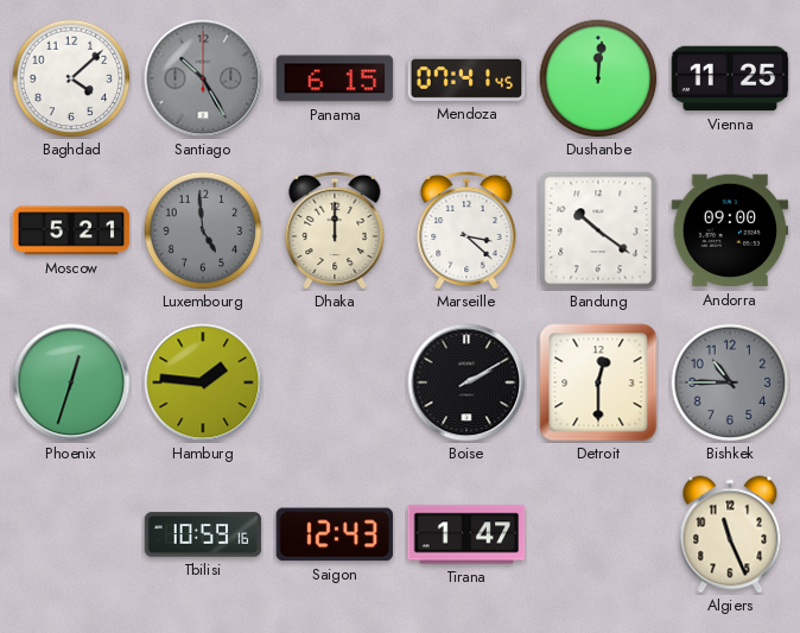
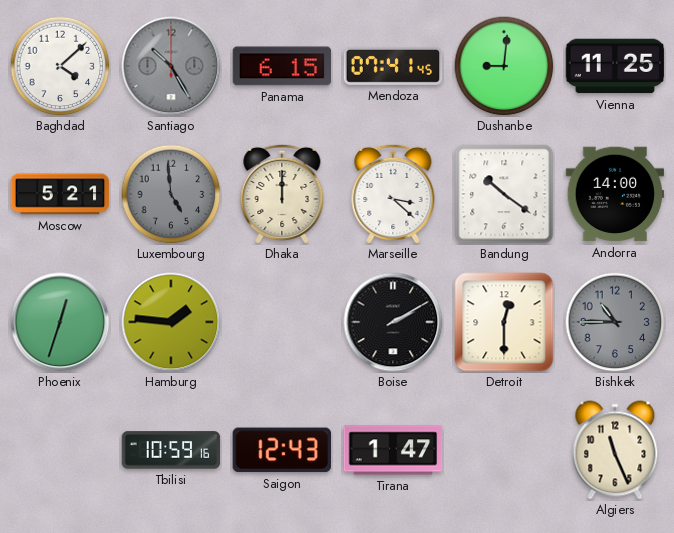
Dushanbe: 12:01 -> 9:01
Andorra: 09:00 -> 14:00
